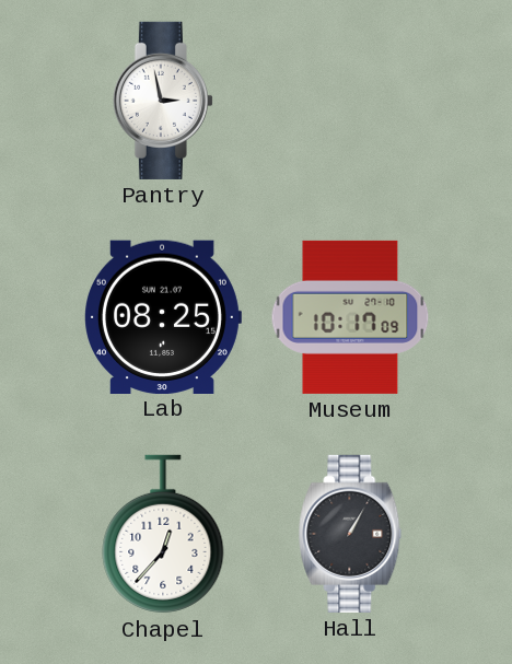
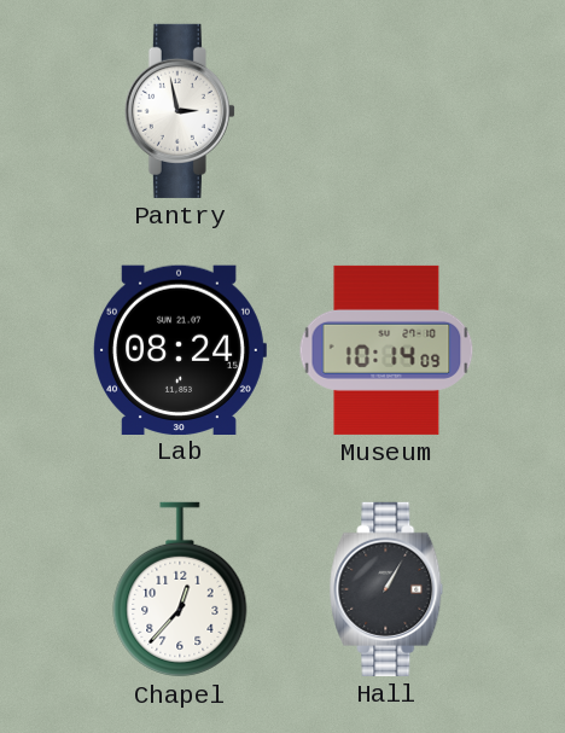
Lab: 08:25 -> 08:24
Museum: 10:17 -> 10:14
